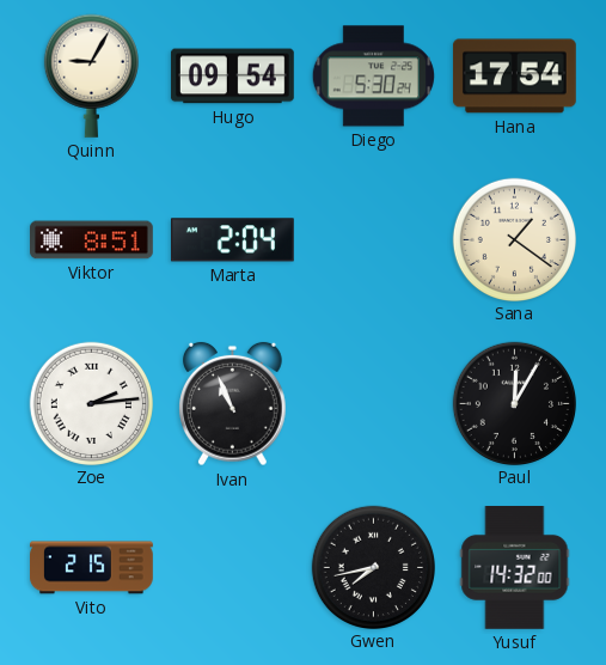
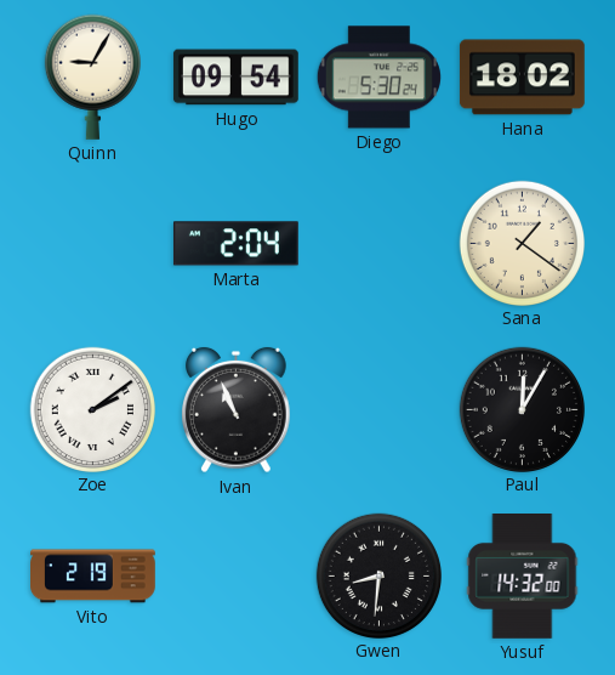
Hana: 17:54 -> 18:02
Viktor: 8:51 -> none
Zoe: 2:14 -> 2:09
Vito: 2:15 -> 2:19
Gwen: 7:43 -> 8:31
